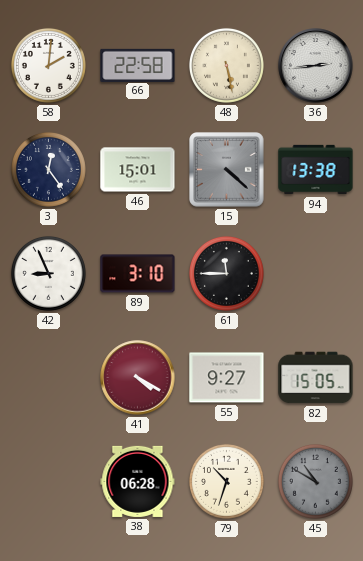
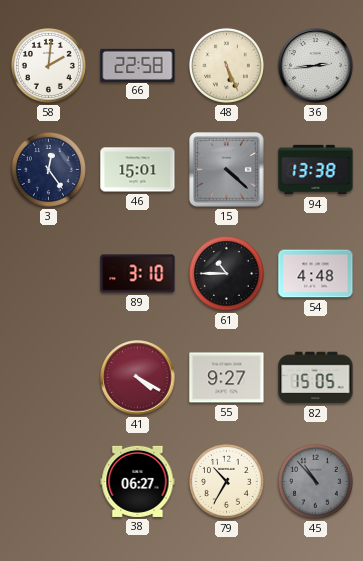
48: 5:28 -> 5:26
42: 8:56 -> none
61: 11:45 -> 10:45
54: none -> 4:48
38: 06:28 -> 06:27
79: 10:33 -> 10:35
45: 10:50 -> 10:53
